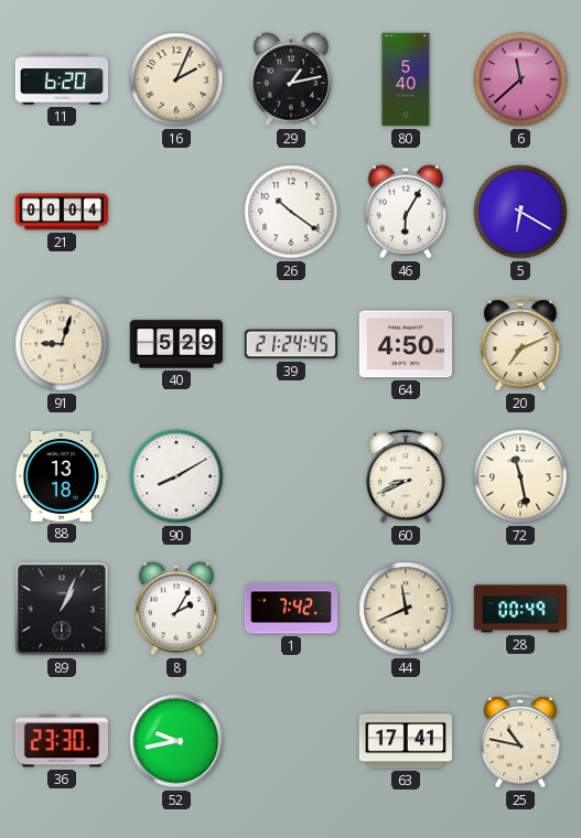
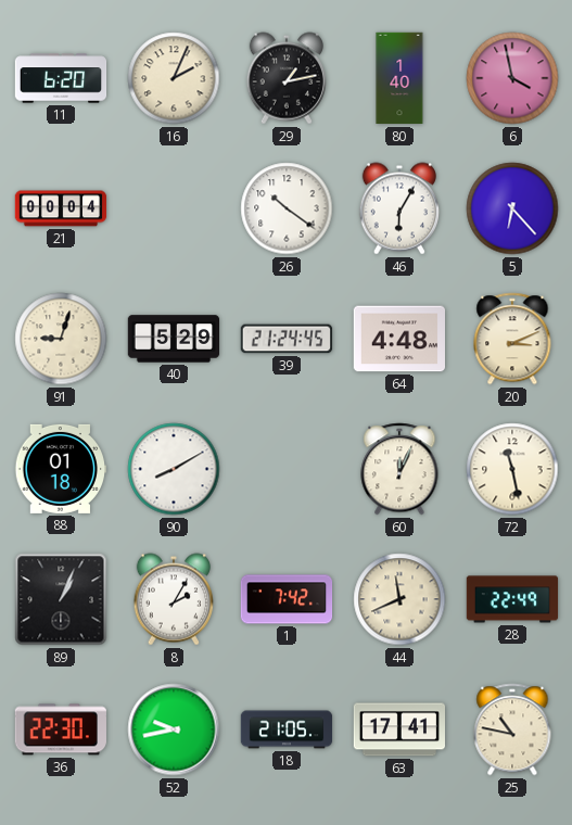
80: 5:40 -> 1:40
6: 11:38 -> 3:58
5: 6:20 -> 6:23
64: 4:50 -> 4:48
20: 7:11 -> 3:11
88: 13:18 -> 01:18
60: 8:41 -> 12:04
28: 00:49 -> 22:49
36: 23:30 -> 22:30
18: none -> 21:05
